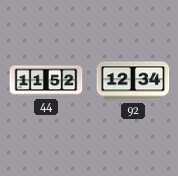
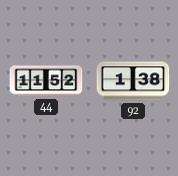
92: 12:34 -> 1:38
